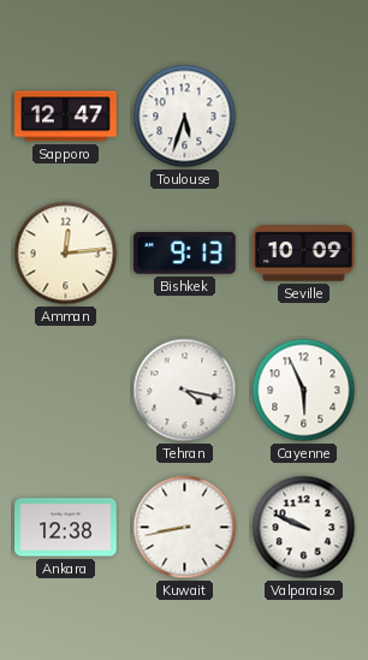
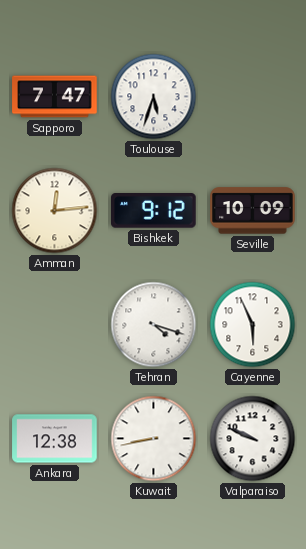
Sapporo: 12:47 -> 7:47
Bishkek: 9:13 -> 9:12
Tehran: 4:17 -> 4:18
